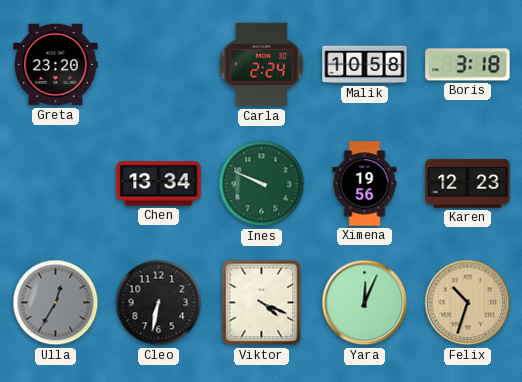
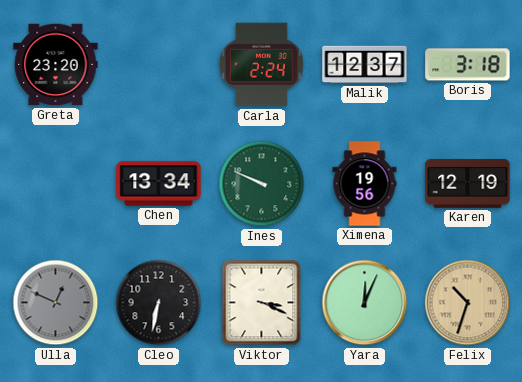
Malik: 10:58 -> 12:37
Karen: 12:23 -> 12:19
Ulla: 12:35 -> 12:49
Viktor: 4:19 -> 3:19
